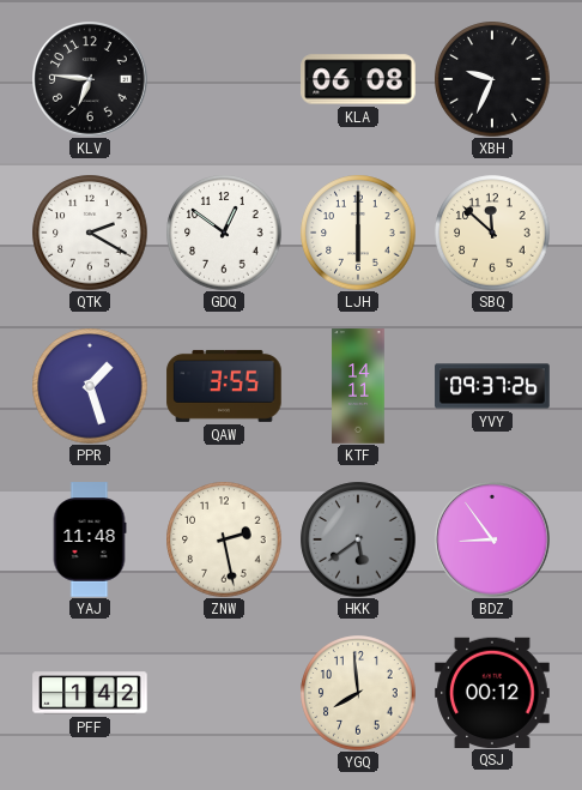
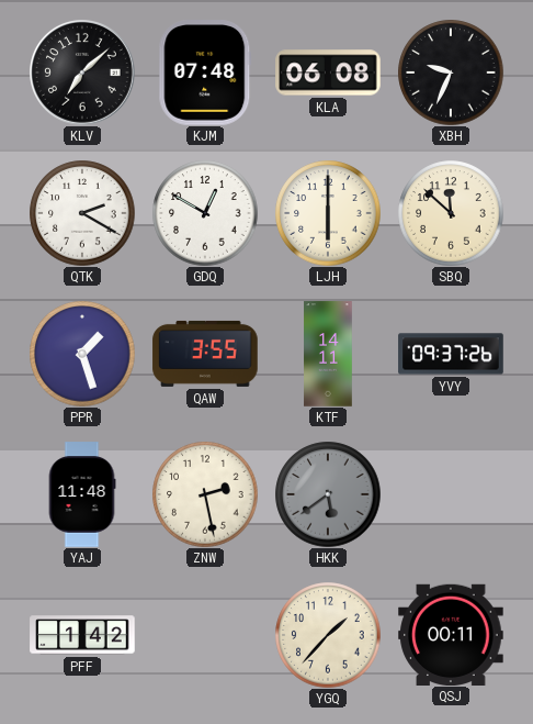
KLV: 6:46 -> 7:08
KJM: none -> 07:48
GDQ: 12:51 -> 12:50
BDZ: 8:54 -> none
YGQ: 7:59 -> 1:37
QSJ: 00:12 -> 00:11
